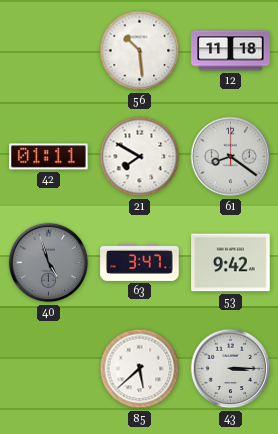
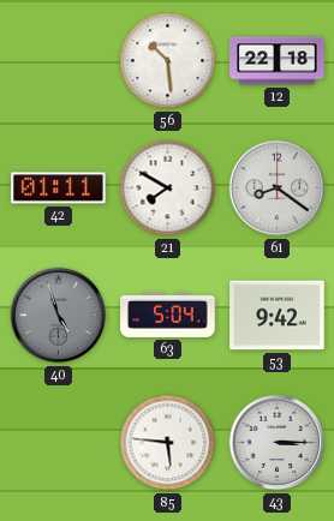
12: 11:18 -> 22:18
63: 3:47 -> 5:04
85: 5:38 -> 5:46
